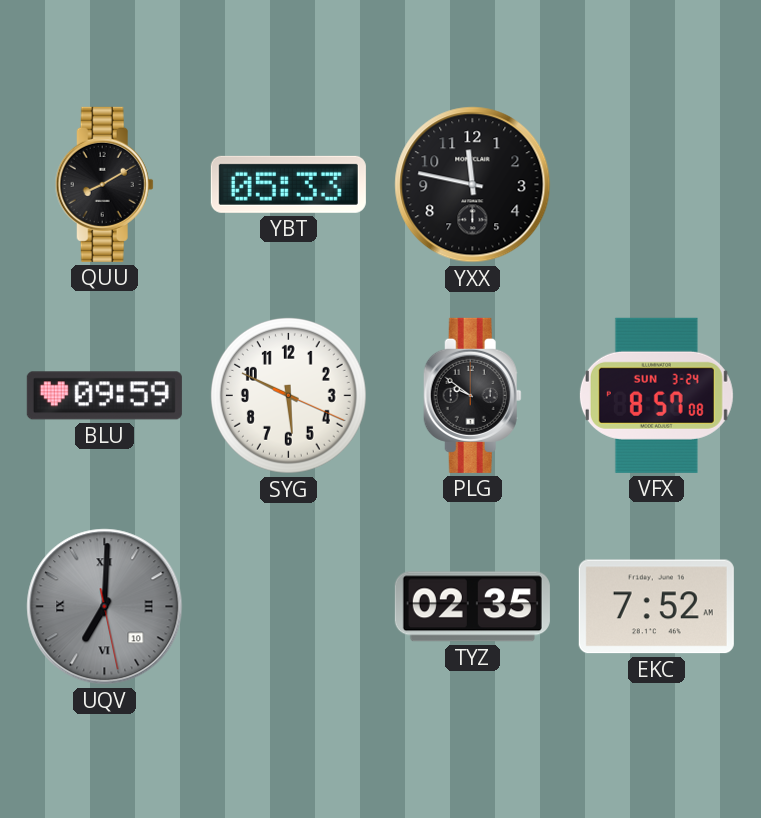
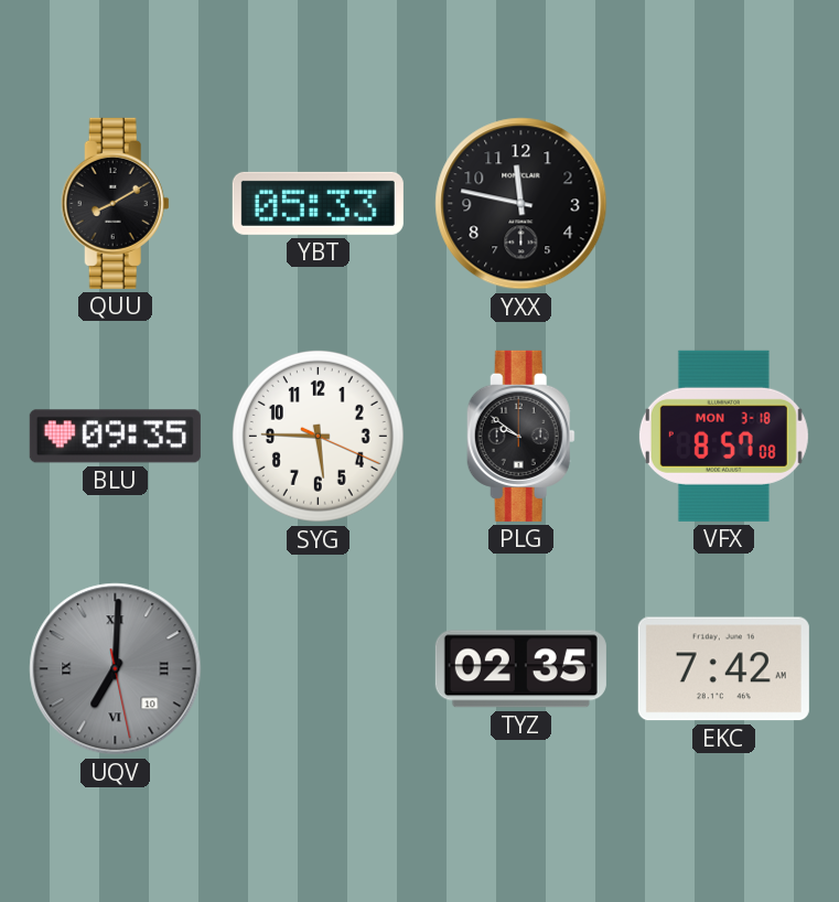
BLU: 09:59 -> 09:35
SYG: 5:49 -> 5:45
VFX date: SUN 3-24 -> MON 3-18
EKC: 7:52 -> 7:42
